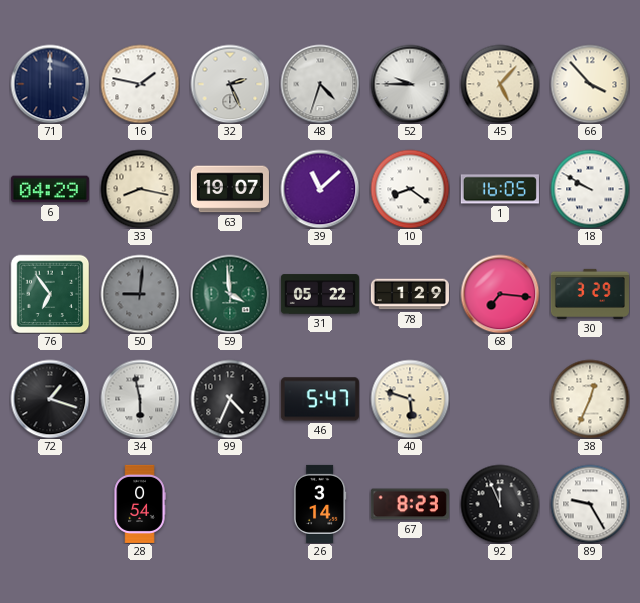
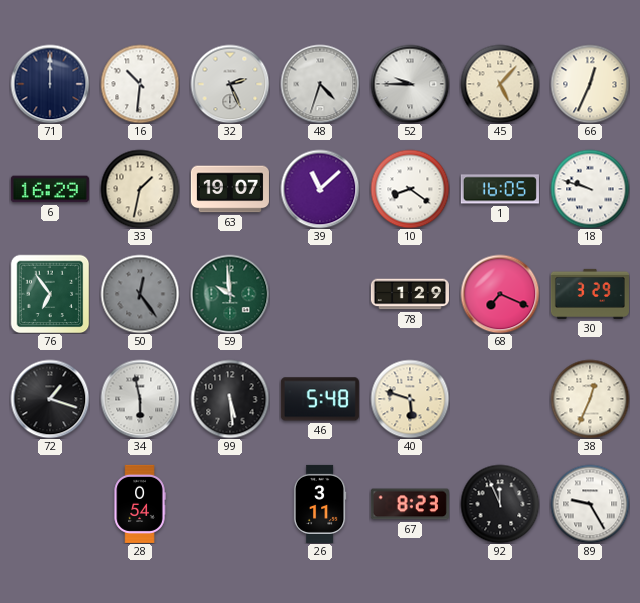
16: 1:47 -> 10:31
66: 3:53 -> 12:34
6: 04:29 -> 16:29
33: 8:17 -> 1:32
18: 9:50 -> 9:48
50: 9:01 -> 12:24
59: 3:59 -> 9:59
31: 05:22 -> none
68: 7:16 -> 7:19
99: 4:34 -> 5:29
46: 5:47 -> 5:48
26: 3:14 -> 3:11
